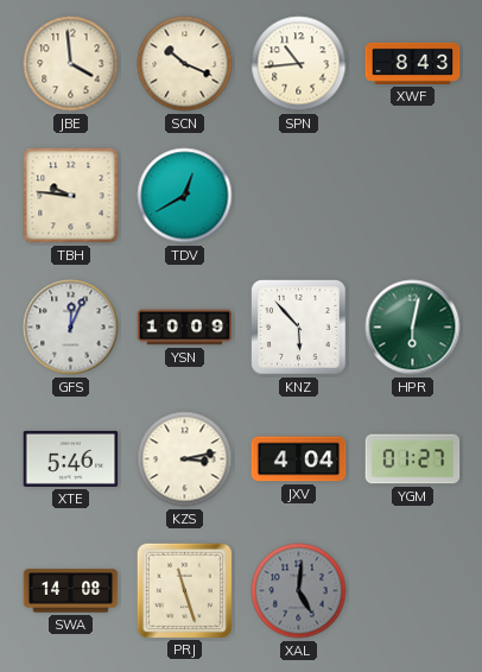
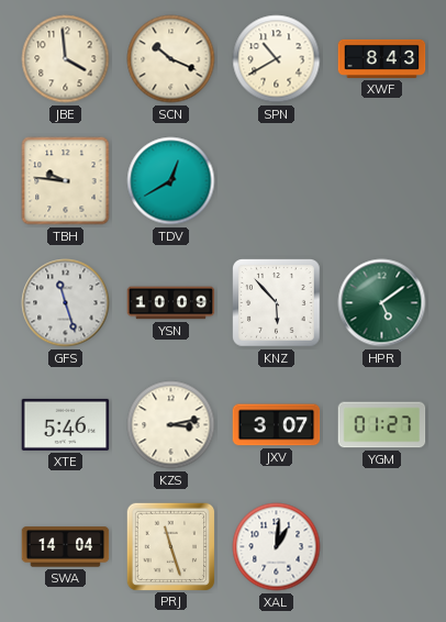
SPN: 10:44 -> 10:40
GFS: 12:04 -> 11:27
HPR: 6:02 -> 5:09
JXV: 4:04 -> 3:07
SWA: 14:08 -> 14:04
XAL: 5:01 -> 1:01
XAL dial: grey -> white
